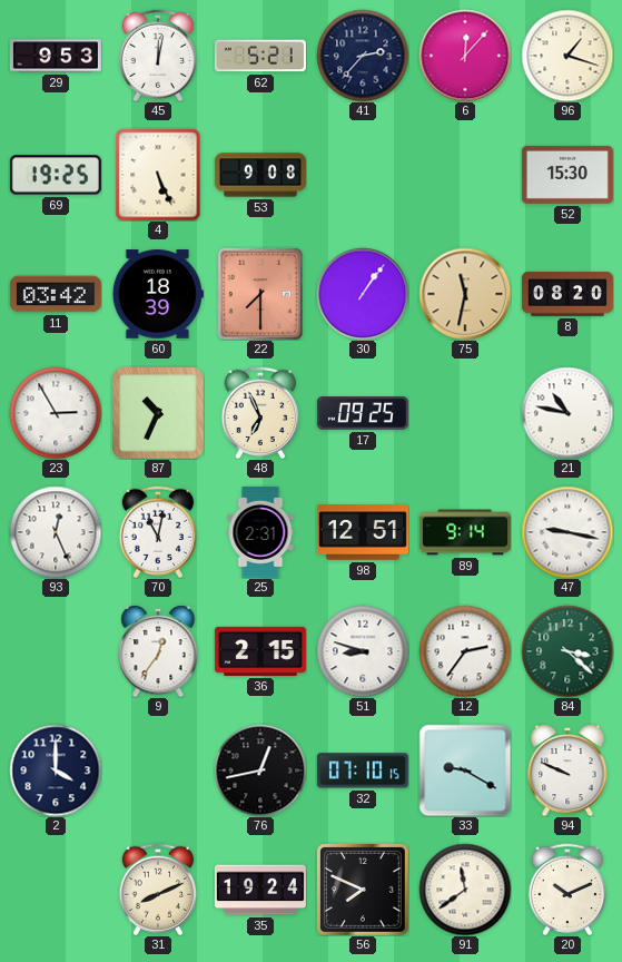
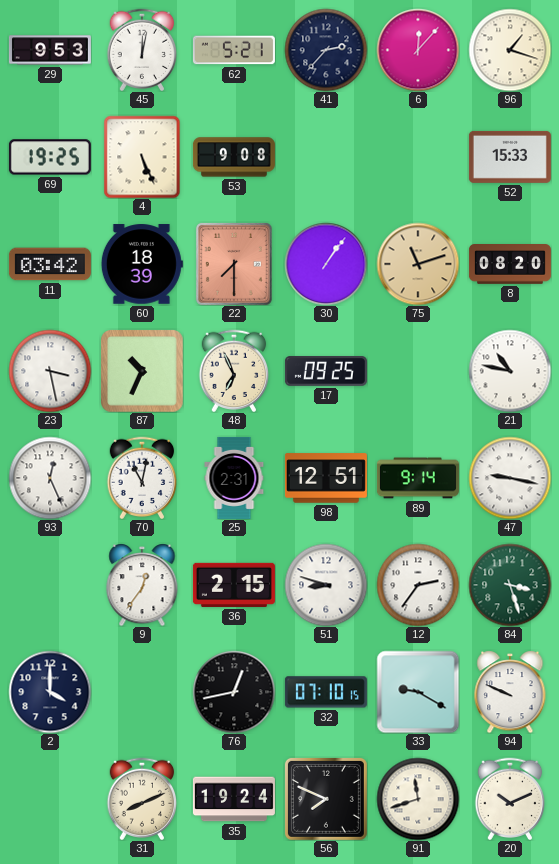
52: 15:30 -> 15:33
75: 11:32 -> 11:12
23: 2:55 -> 3:28
84: 3:22 -> 3:27
91: 11:39 -> 11:42
